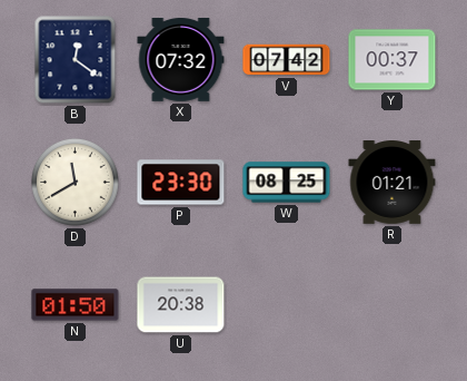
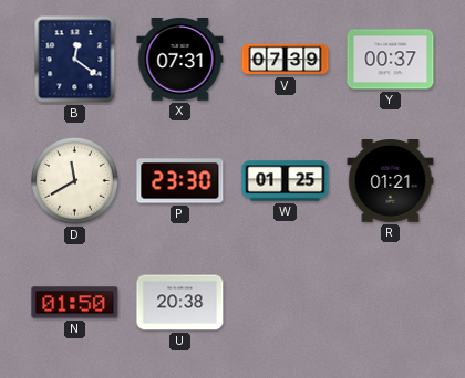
X: 07:32 -> 07:31
V: 07:42 -> 07:39
W: 08:25 -> 01:25
